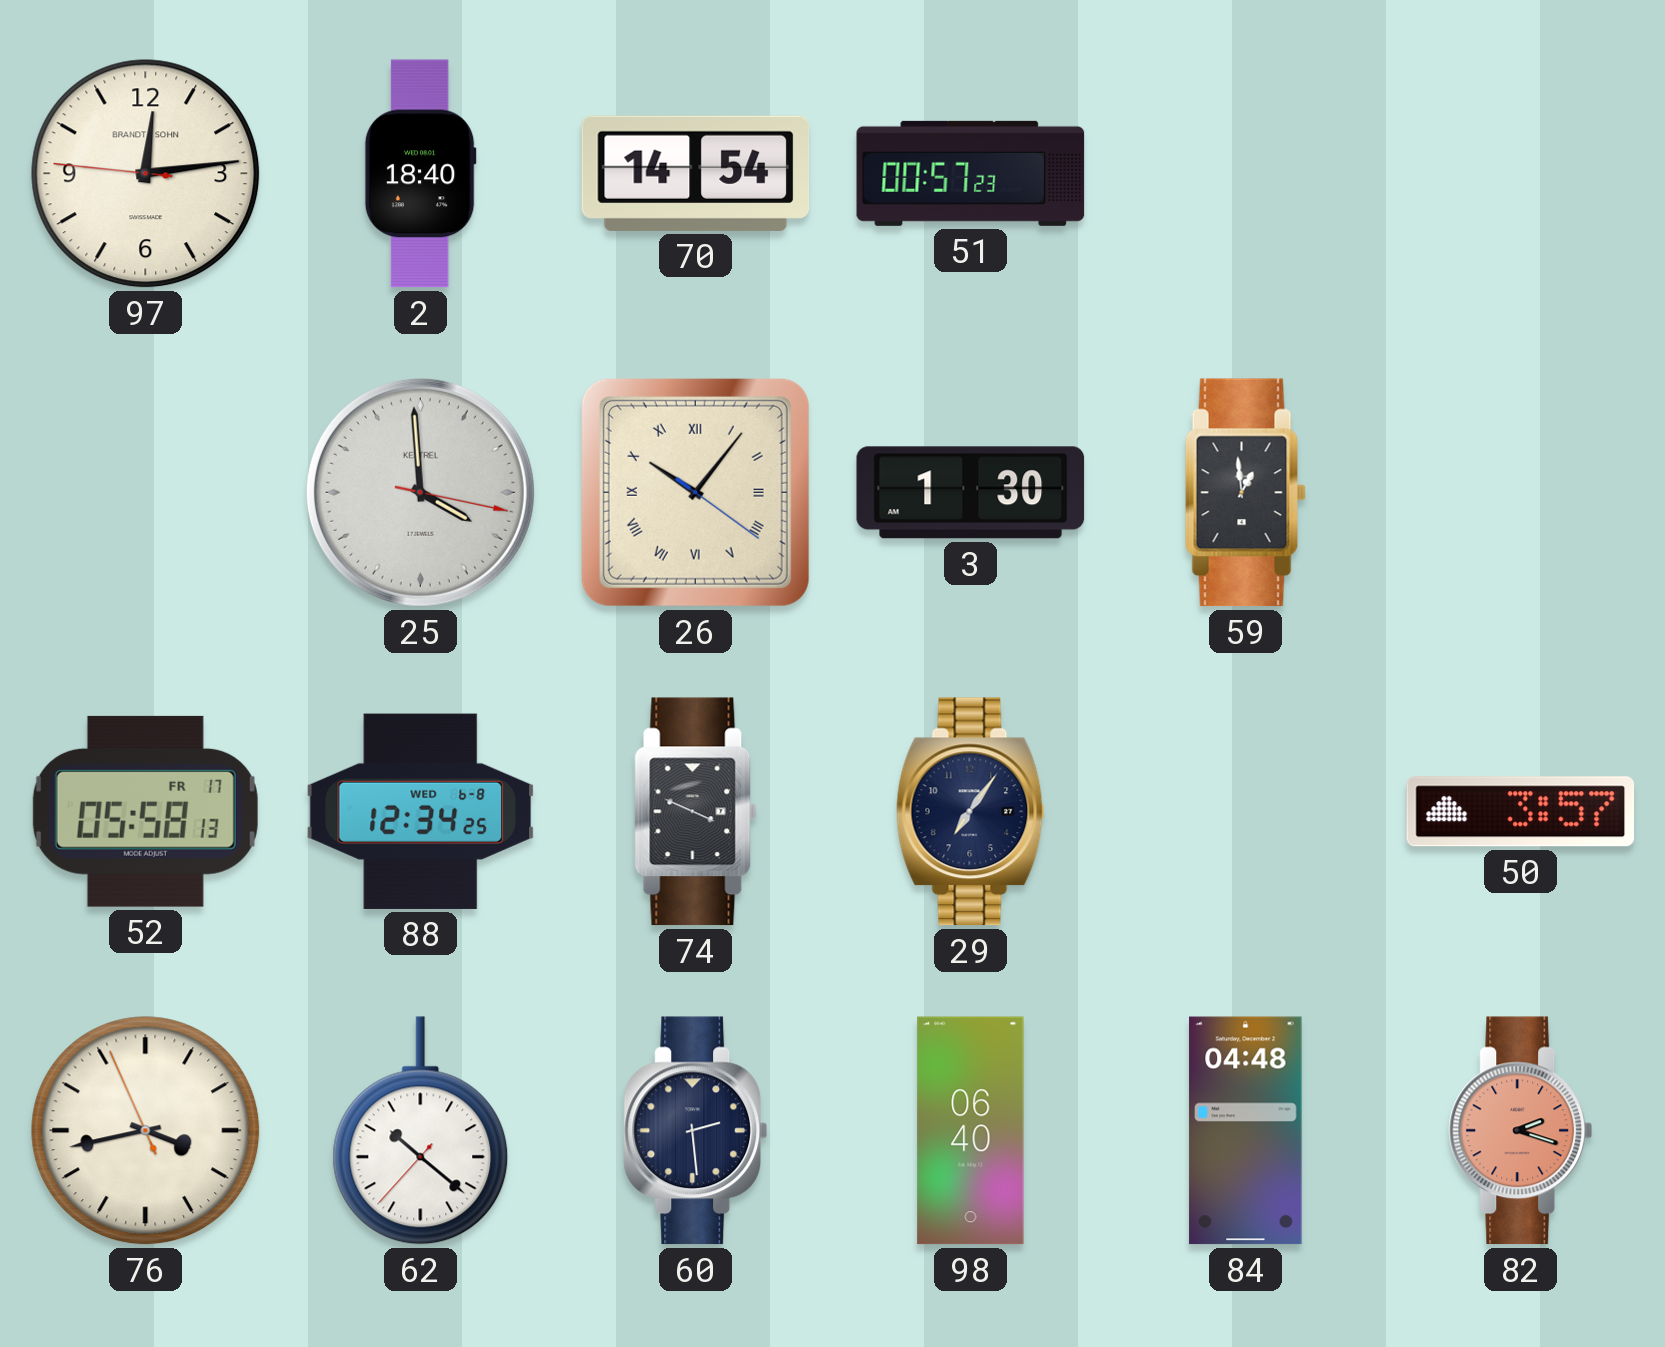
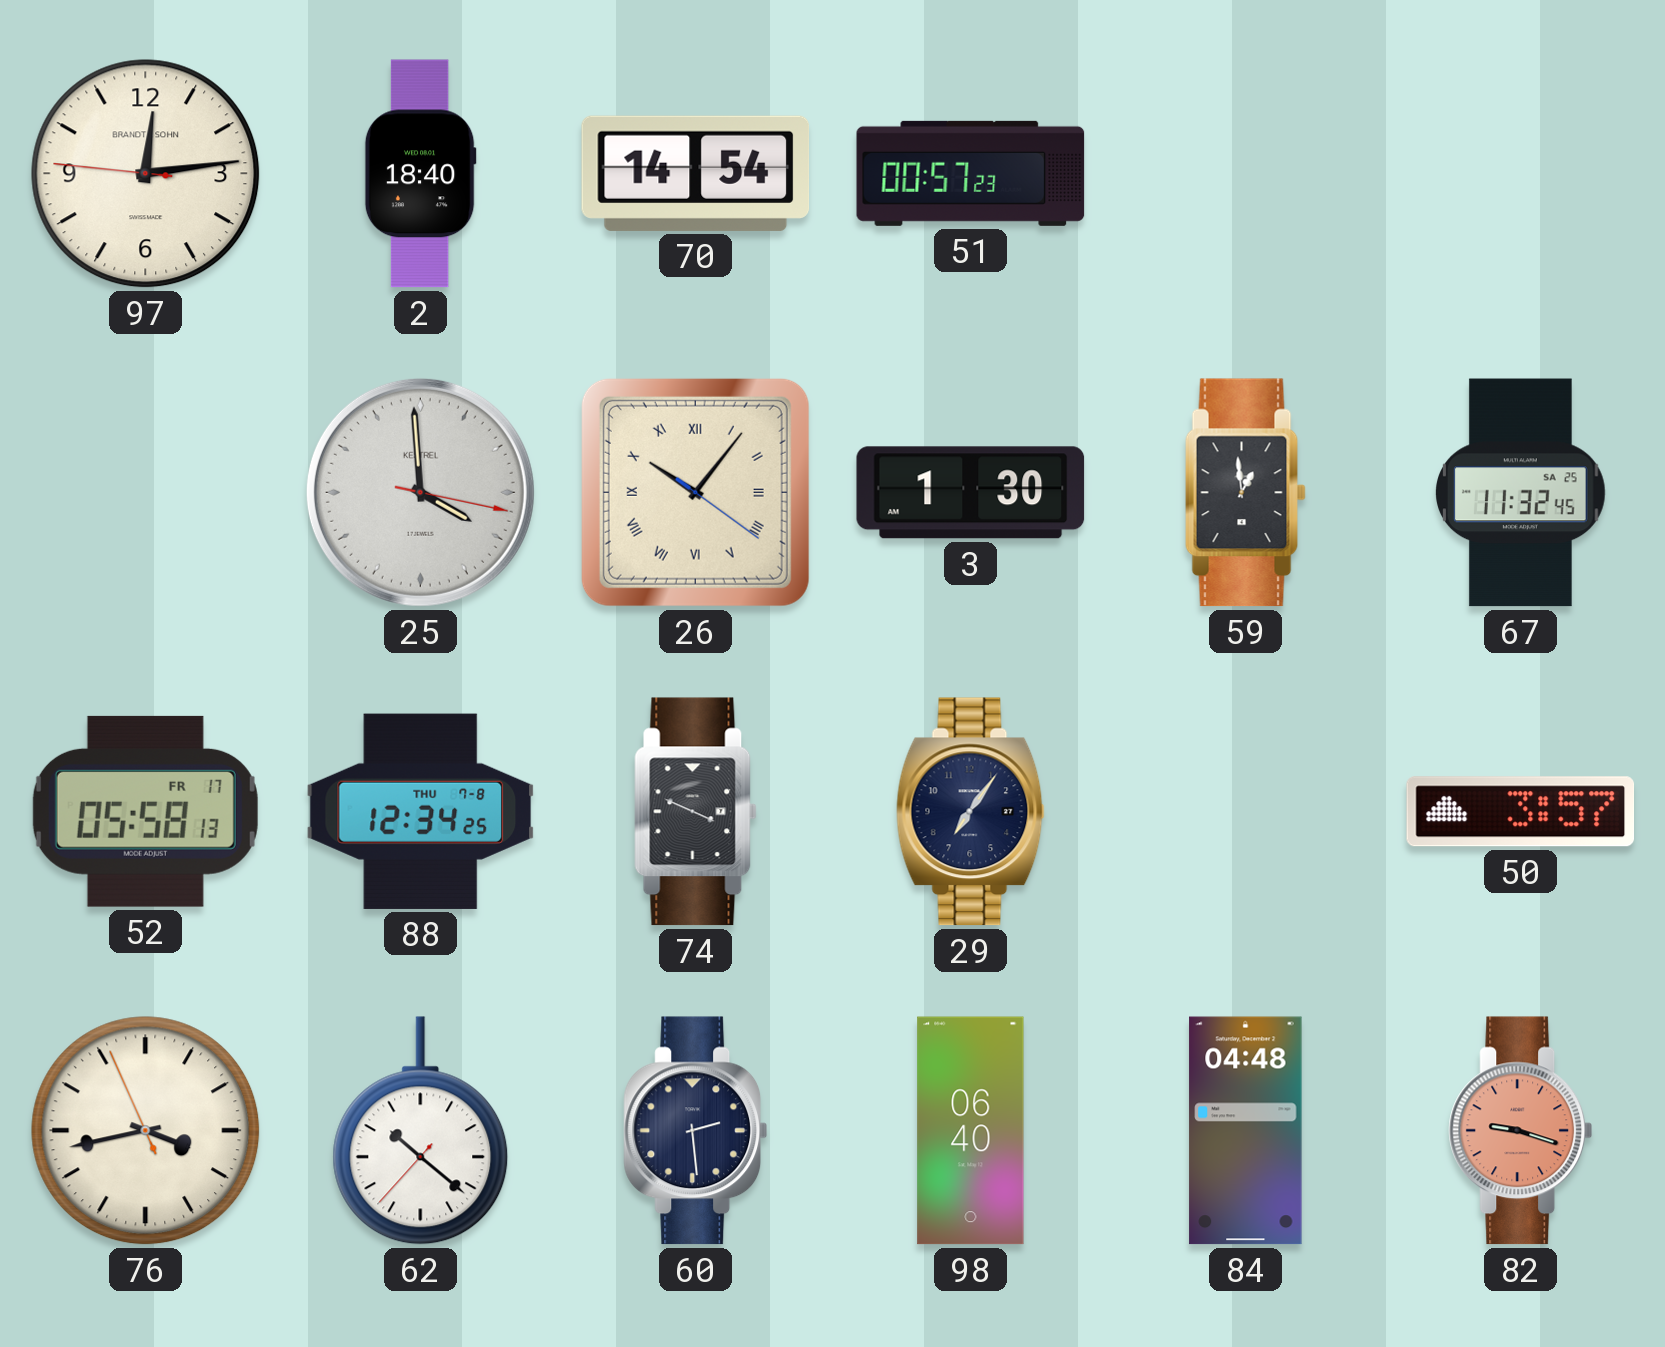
67: none -> 11:32
88 date: WED 6-8 -> THU 7-8
82: 2:18 -> 9:18
